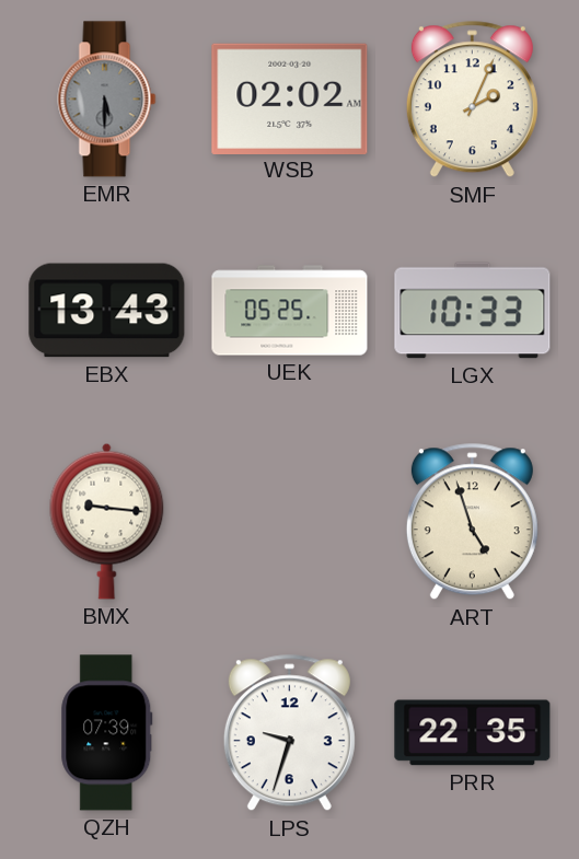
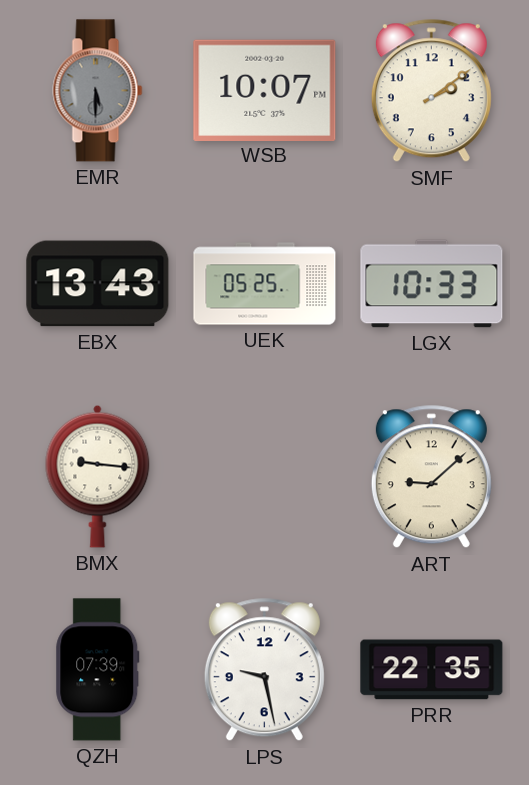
WSB: 02:02 -> 10:07
SMF: 2:04 -> 2:09
ART: 4:57 -> 9:08
LPS: 9:33 -> 9:28
